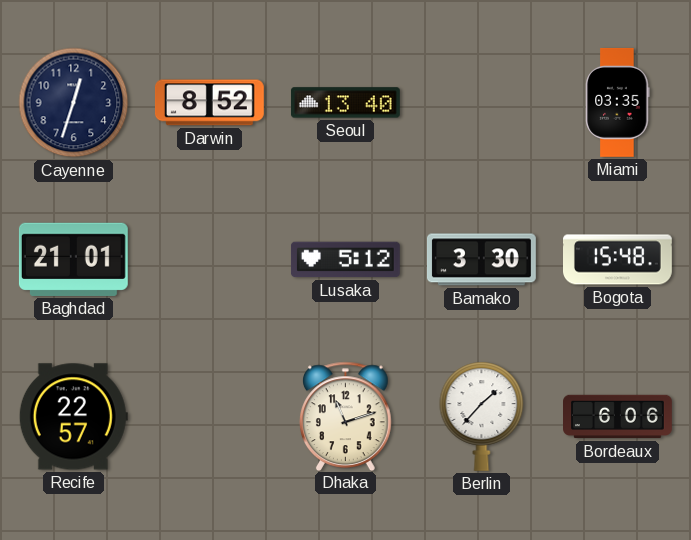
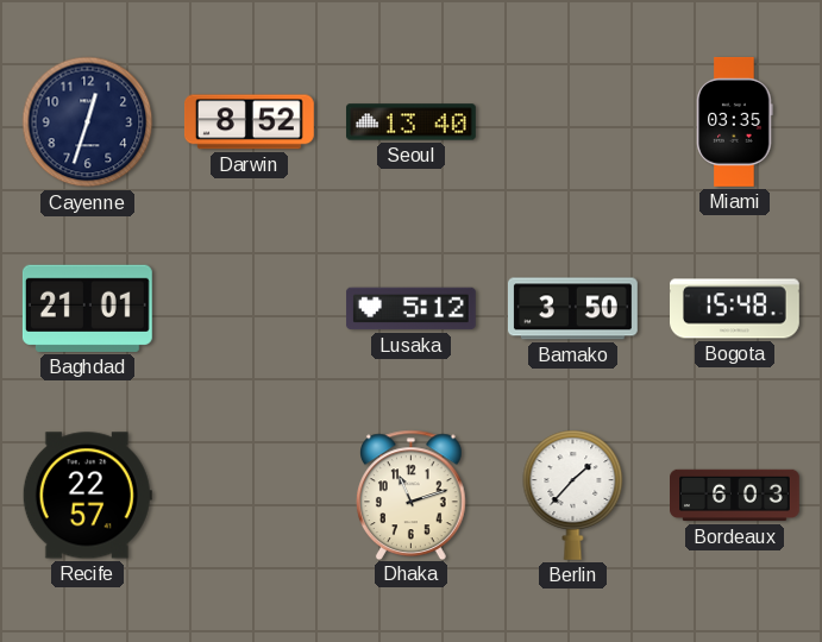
Bamako: 3:30 -> 3:50
Bordeaux: 6:06 -> 6:03
